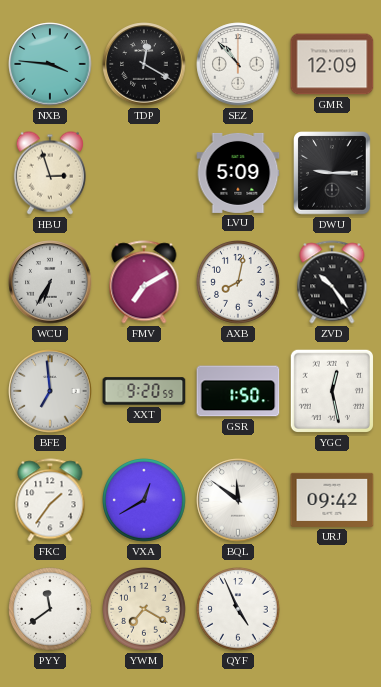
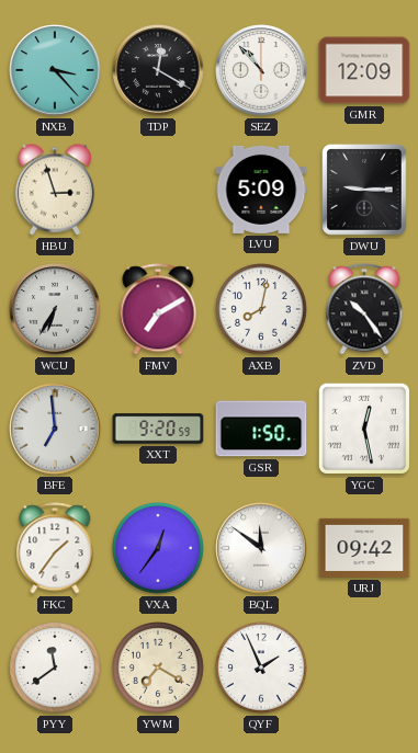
NXB: 3:46 -> 3:23
VXA: 12:40 -> 12:36
QYF: 4:56 -> 1:56
